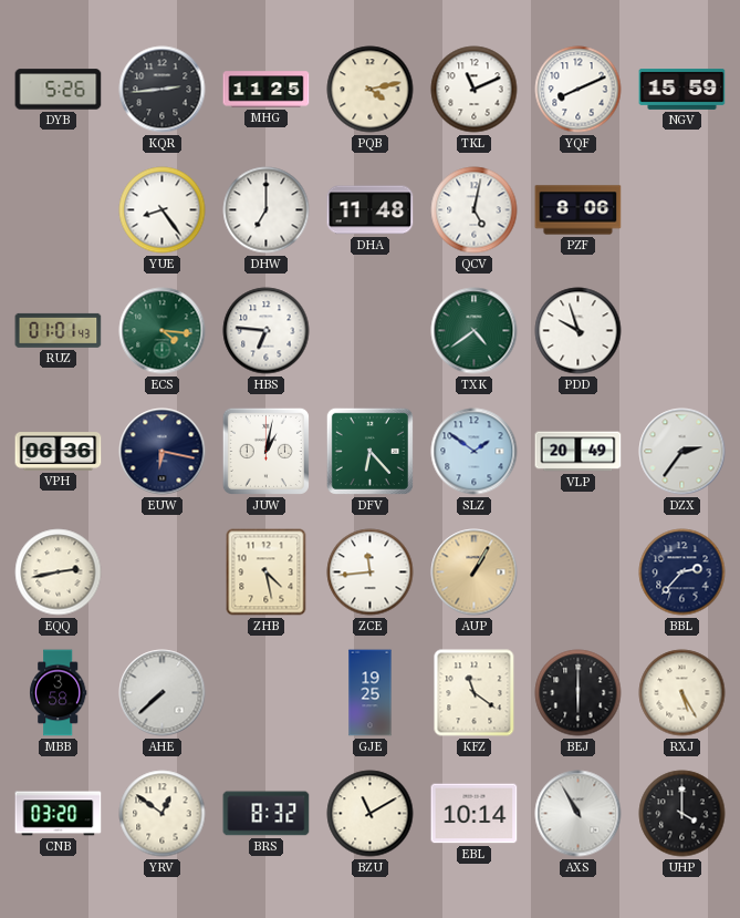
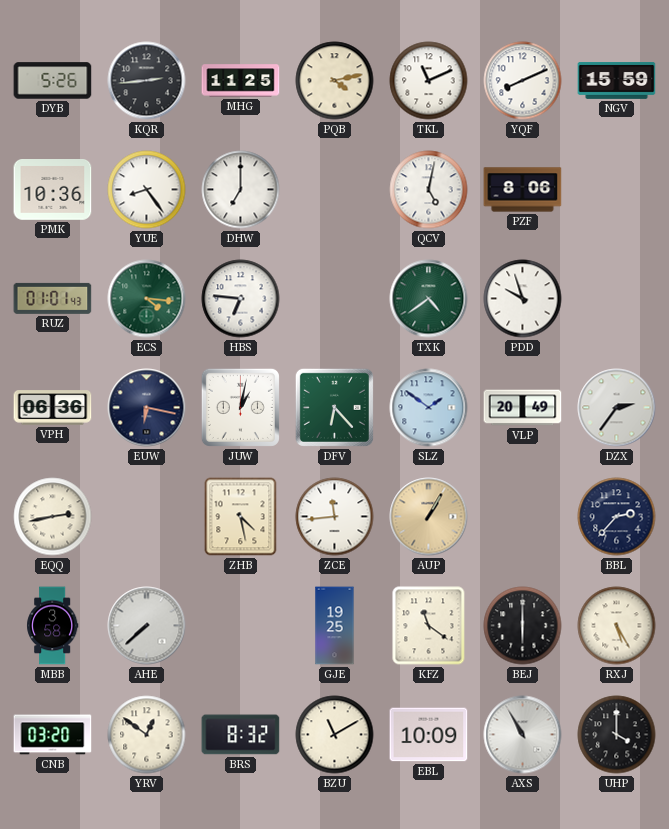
PMK: none -> 10:36
DHA: 11:48 -> none
EBL: 10:14 -> 10:09
